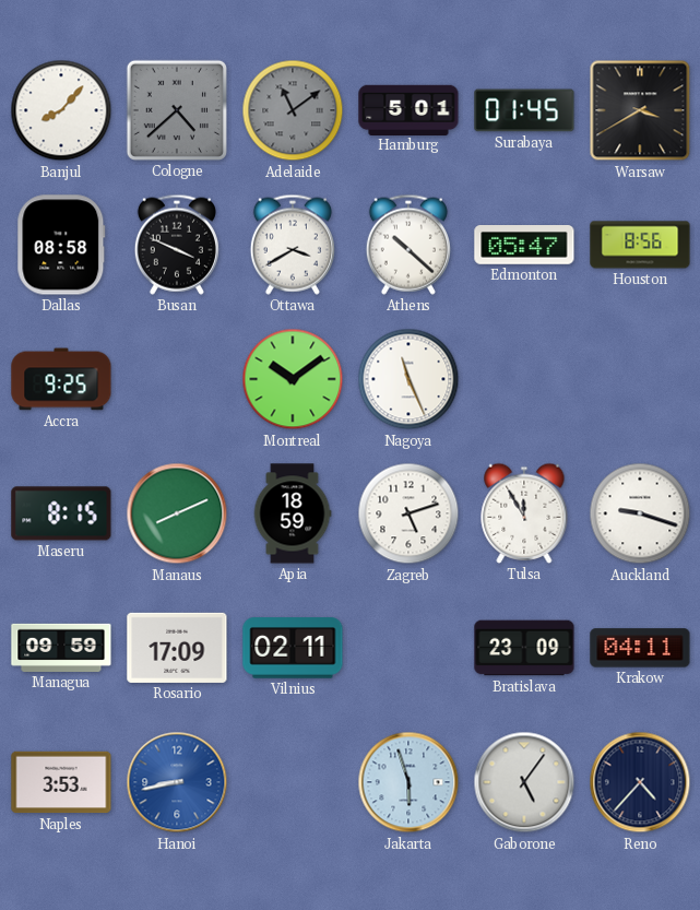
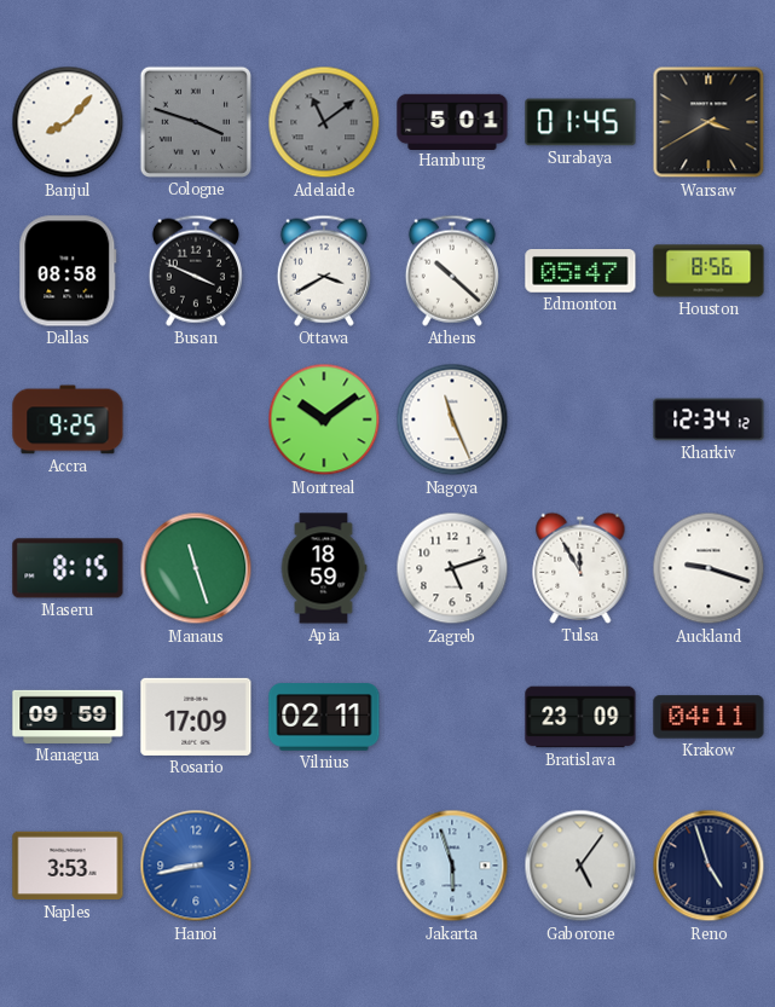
Cologne: 4:38 -> 3:48
Kharkiv: none -> 12:34
Manaus: 8:11 -> 11:27
Reno: 4:37 -> 4:57
